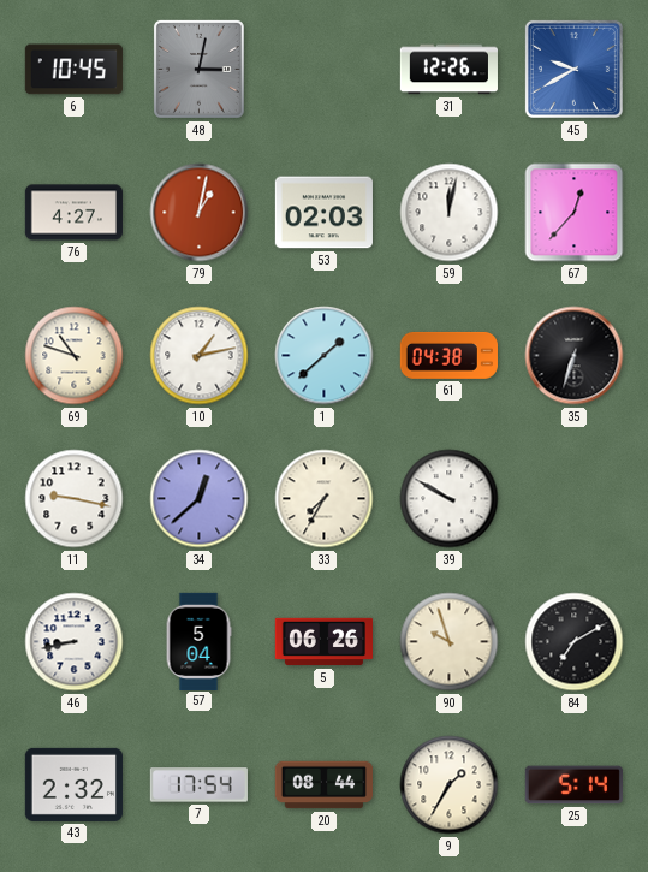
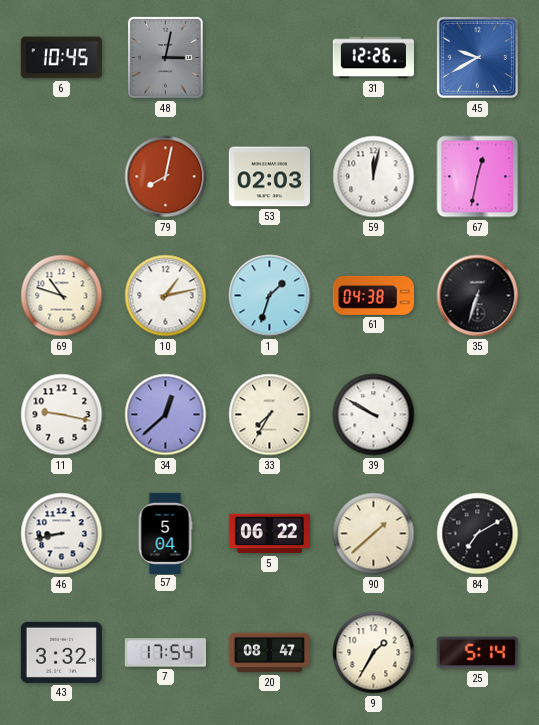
76: 4:27 -> none
79: 1:02 -> 8:02
67: 12:37 -> 12:32
1: 1:38 -> 1:33
5: 06:26 -> 06:22
90: 9:57 -> 1:38
43: 2:32 -> 3:32
20: 08:44 -> 08:47
